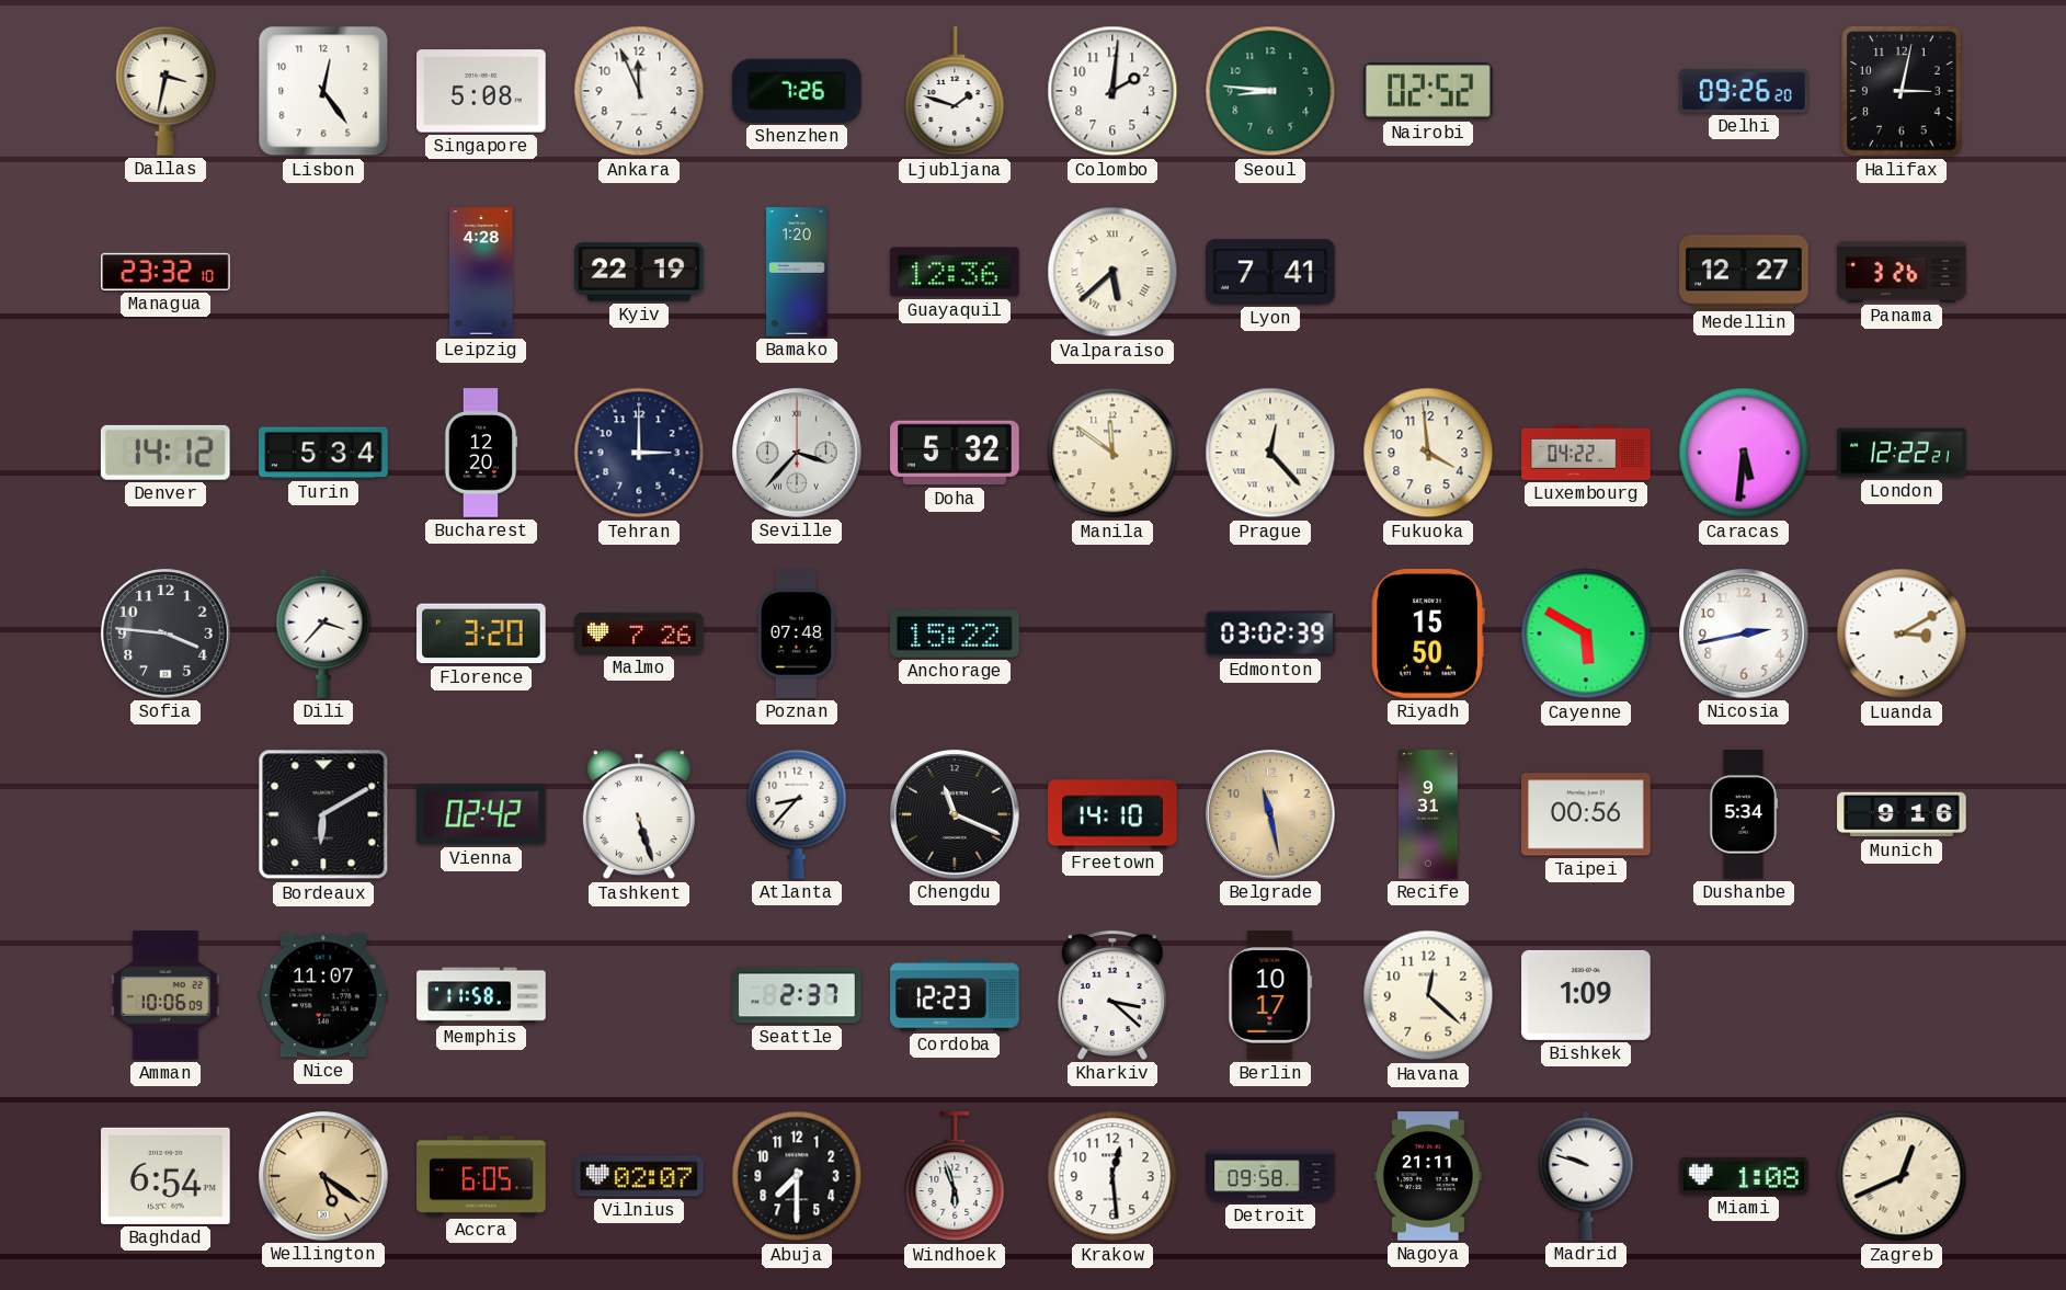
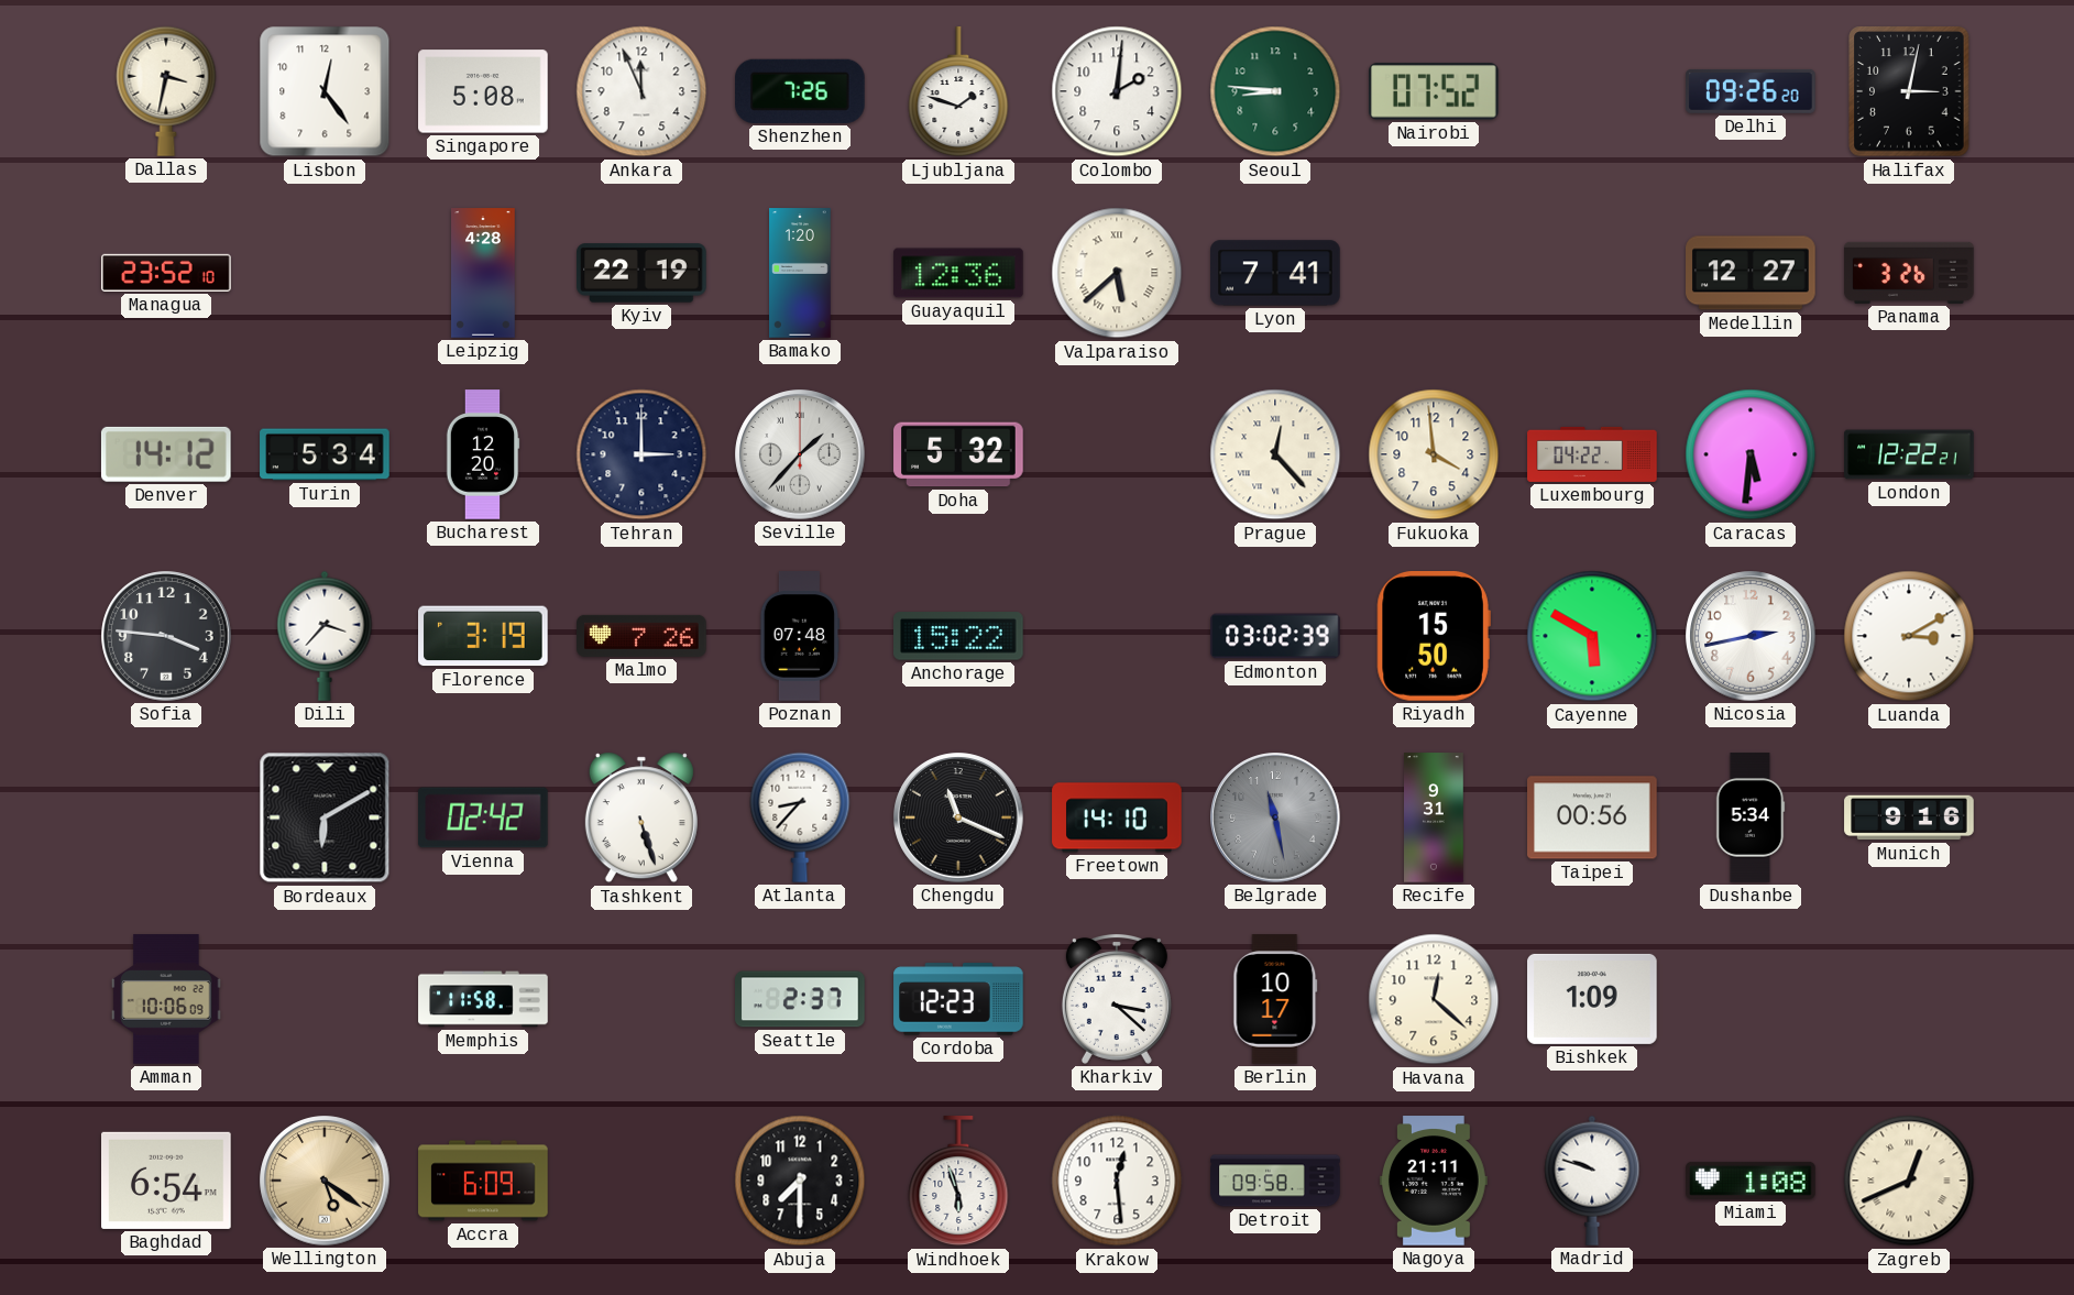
Nairobi: 02:52 -> 07:52
Managua: 23:32 -> 23:52
Seville: 3:37 -> 1:37
Manila: 11:51 -> none
Florence: 3:20 -> 3:19
Belgrade dial: champagne -> grey
Nice: 11:07 -> none
Accra: 6:05 -> 6:09
Vilnius: 02:07 -> none
